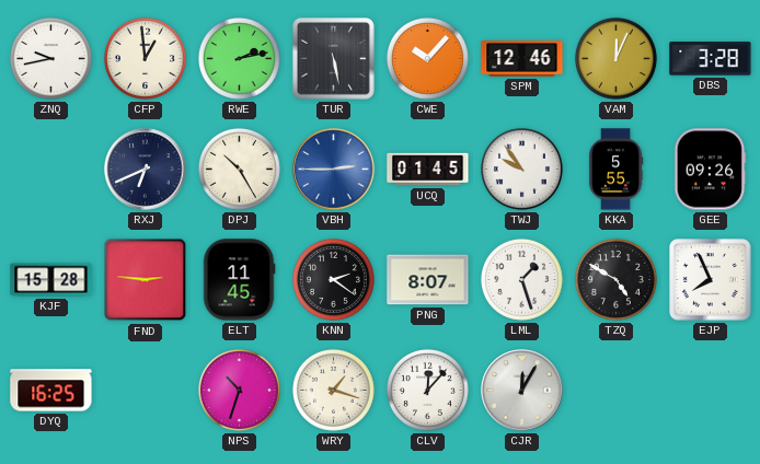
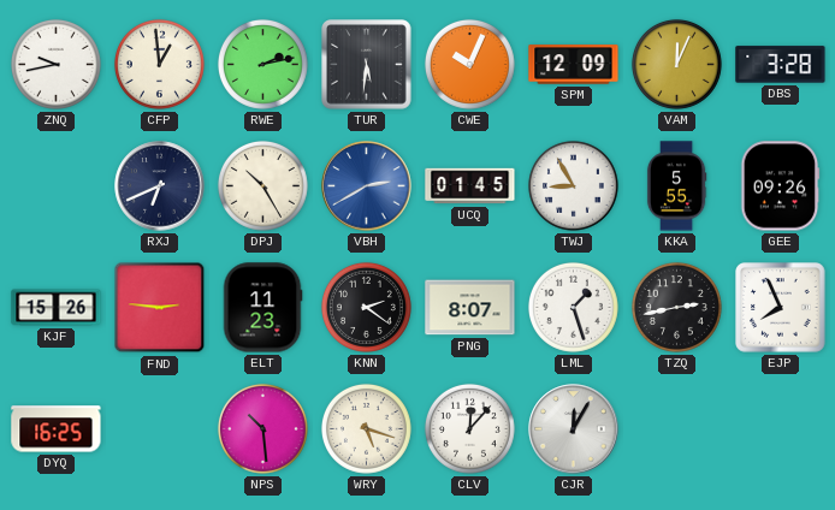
TUR: 5:28 -> 5:31
CWE: 10:07 -> 10:04
SPM: 12:46 -> 12:09
VBH: 2:45 -> 2:40
TWJ: 9:54 -> 8:55
KJF: 15:28 -> 15:26
ELT: 11:45 -> 11:23
TZQ: 4:50 -> 2:43
NPS: 10:33 -> 10:29
WRY: 1:18 -> 5:18
